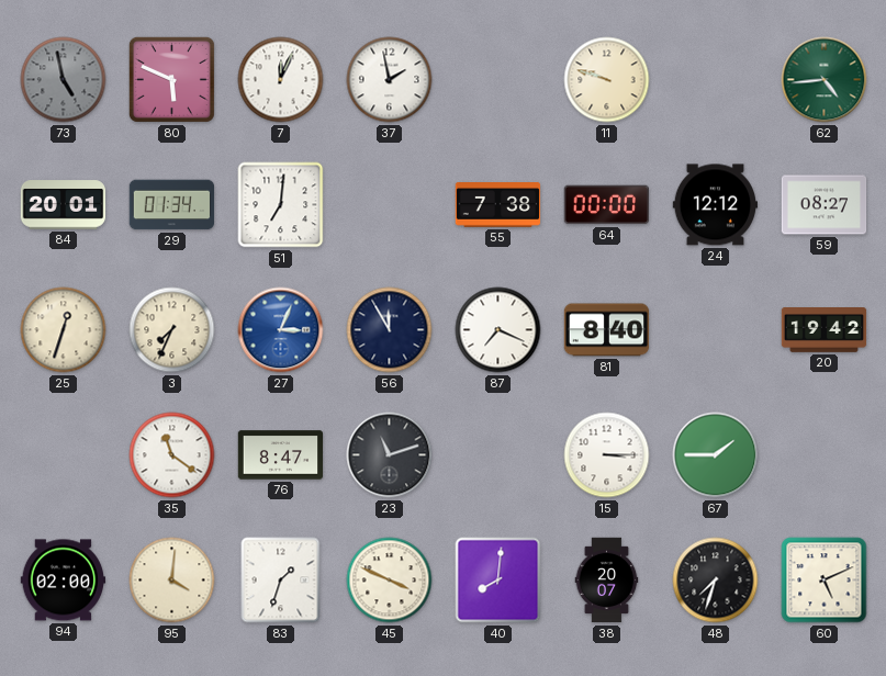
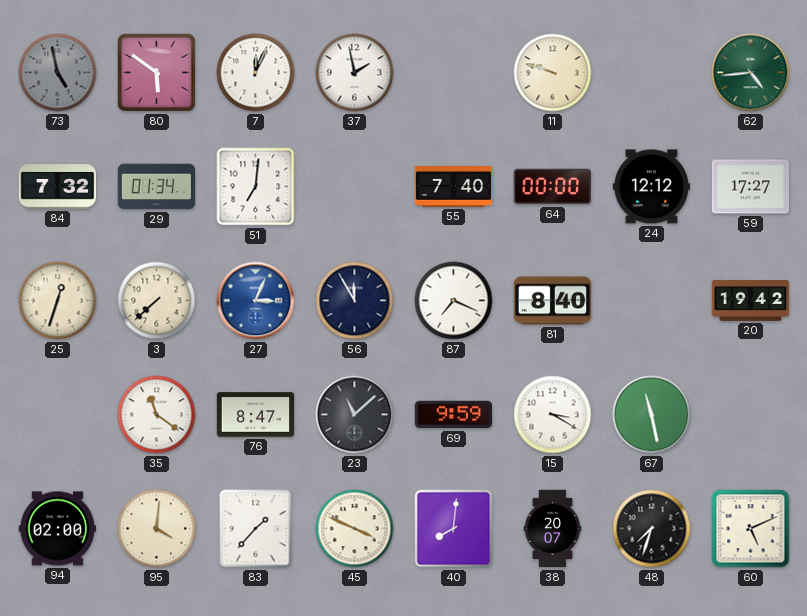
80: 5:49 -> 5:51
84: 20:01 -> 7:32
55: 7:38 -> 7:40
59: 08:27 -> 17:27
3: 7:34 -> 7:38
23: 11:12 -> 11:08
69: none -> 9:59
15: 3:15 -> 3:20
67: 1:45 -> 11:28
83: 1:33 -> 1:37
